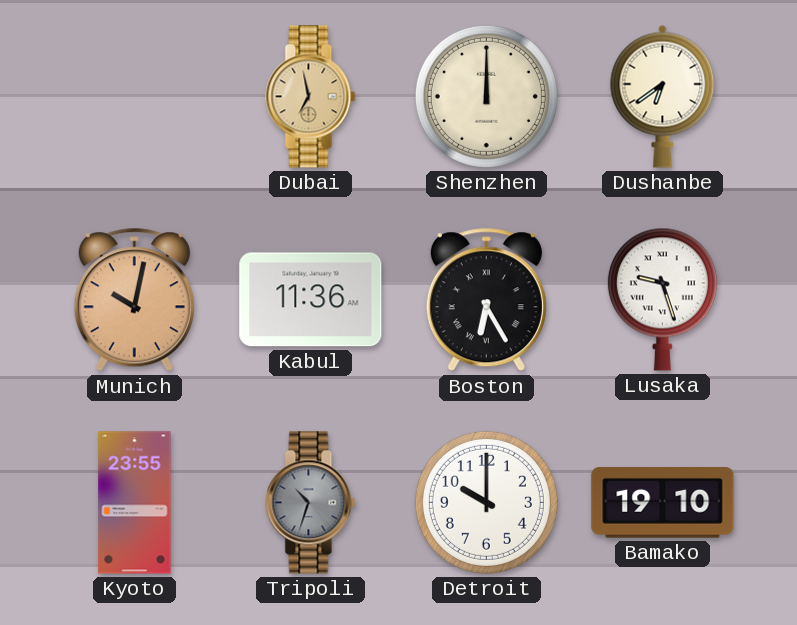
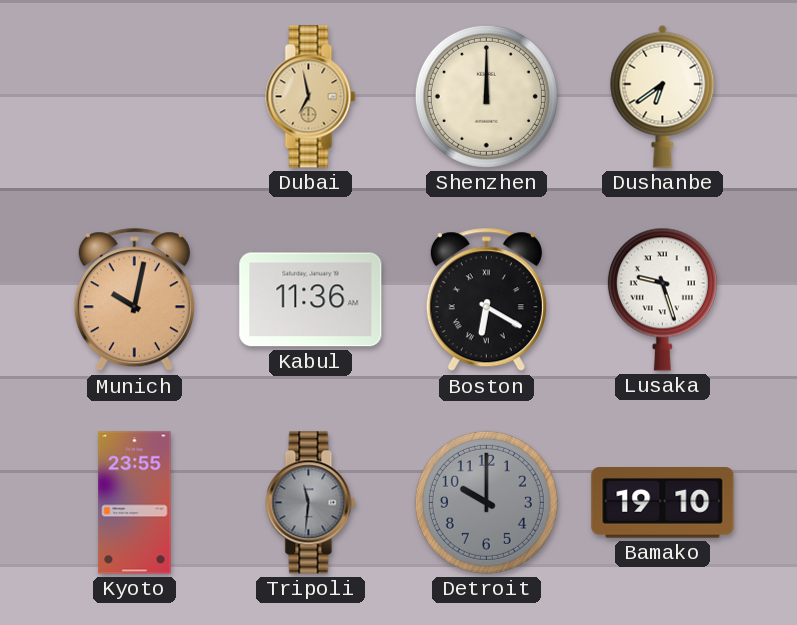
Boston: 6:25 -> 6:20
Tripoli: 10:33 -> 11:31
Detroit dial: white -> grey
